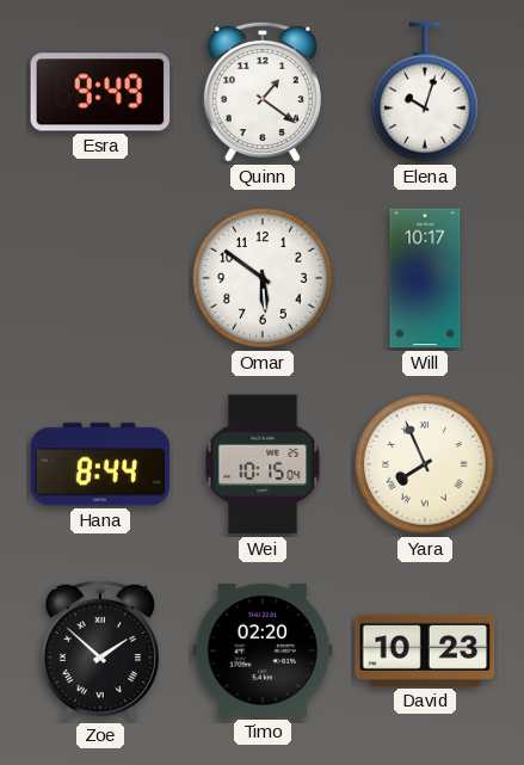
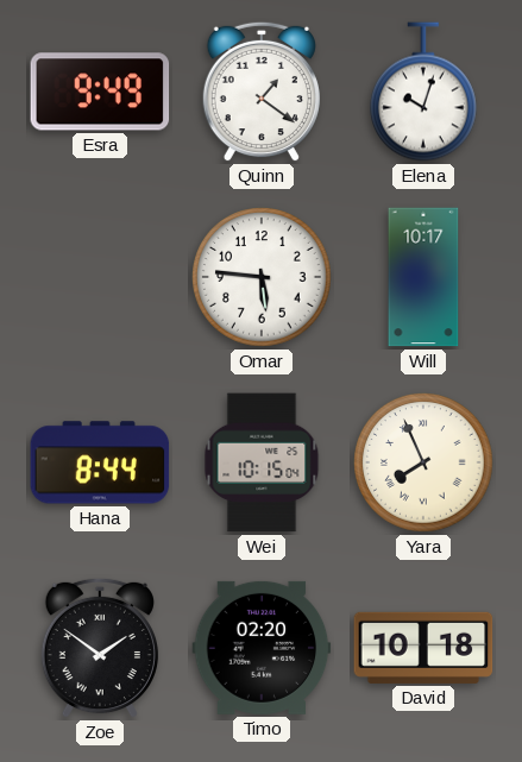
Omar: 5:51 -> 5:46
Zoe: 1:52 -> 1:51
David: 10:23 -> 10:18
